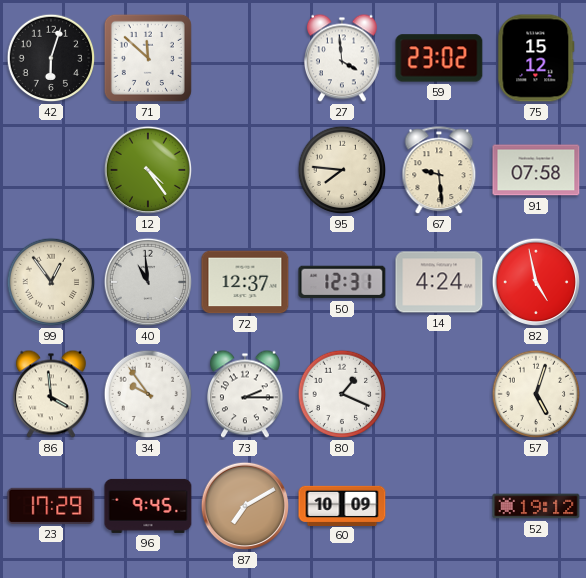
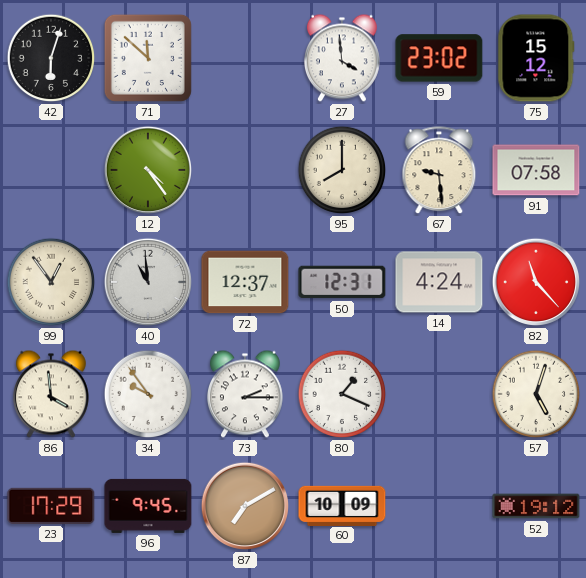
95: 7:46 -> 8:00
82: 4:58 -> 11:23
